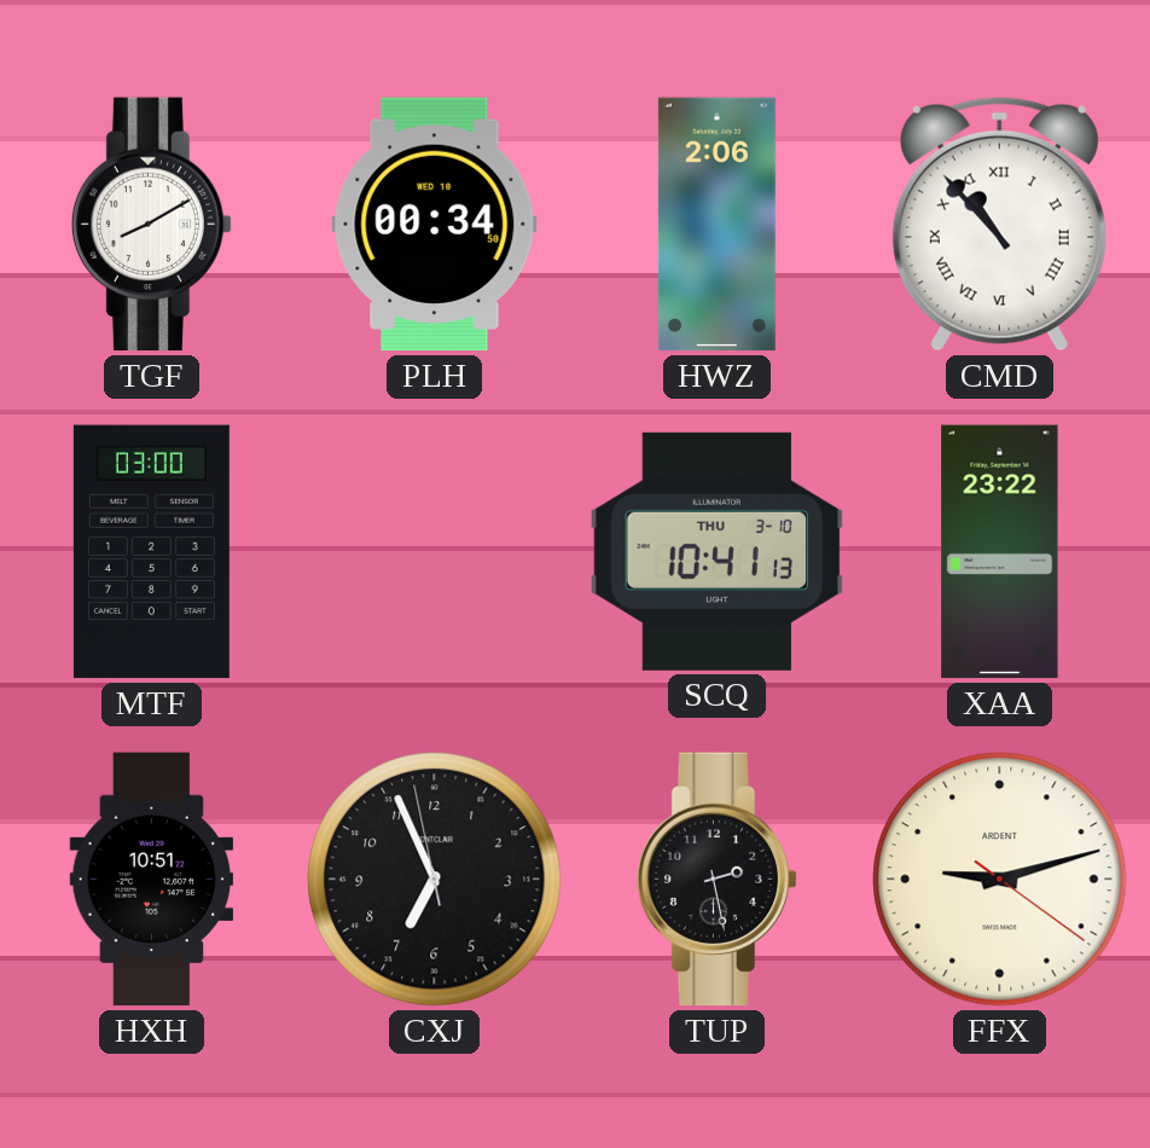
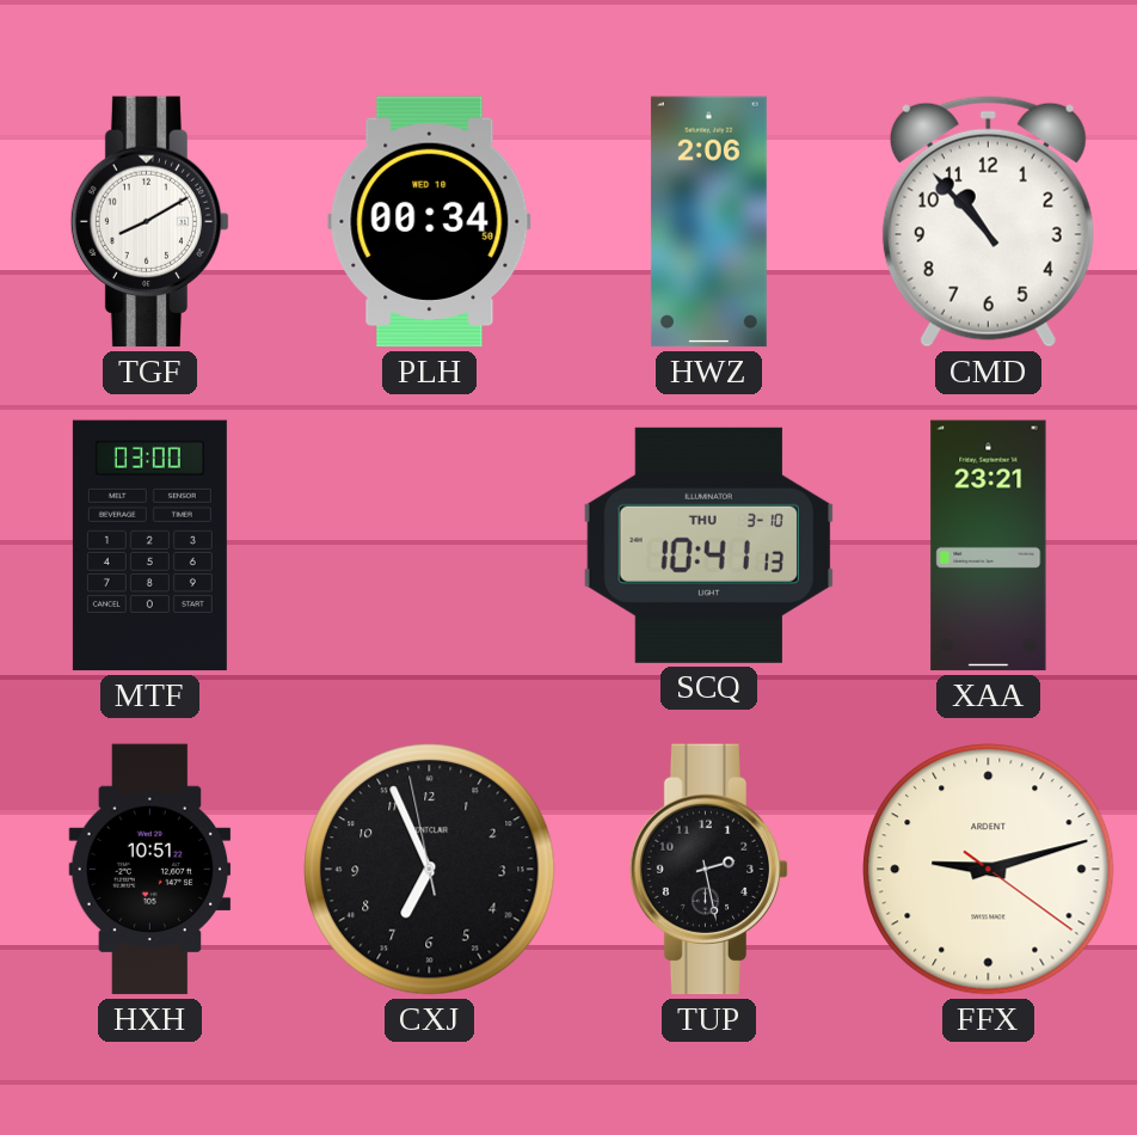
CMD numerals: Roman -> Arabic
XAA: 23:22 -> 23:21
